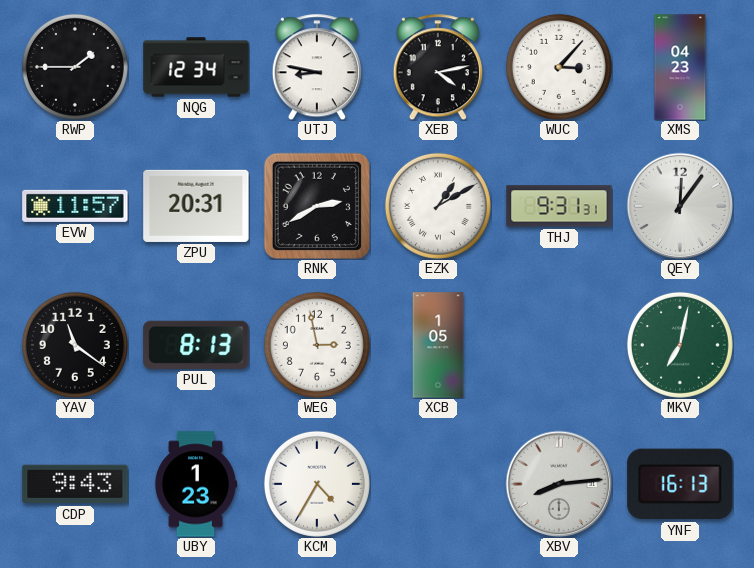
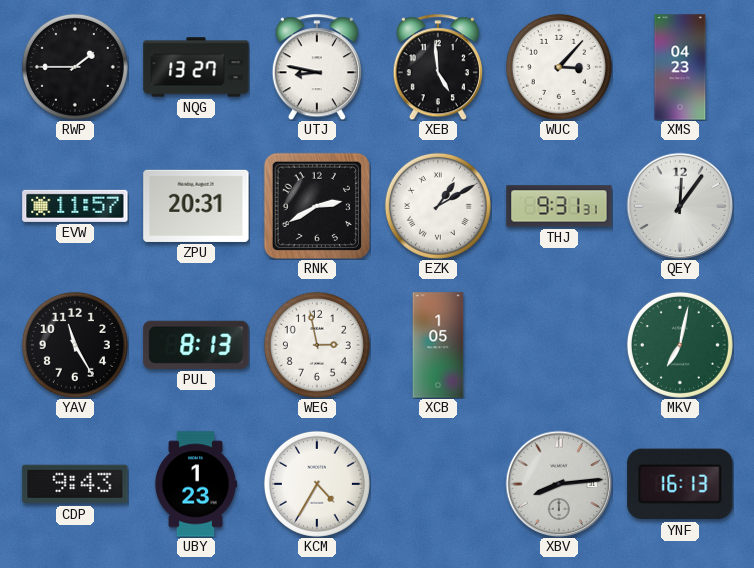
NQG: 12:34 -> 13:27
XEB: 4:13 -> 4:59
YAV: 11:21 -> 11:25
